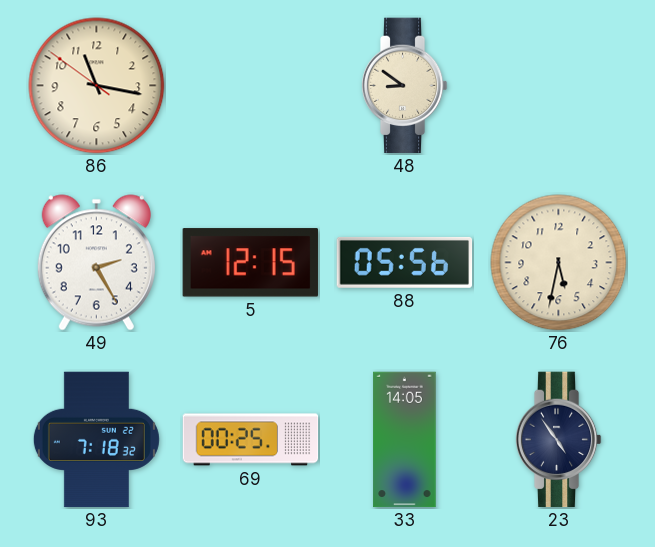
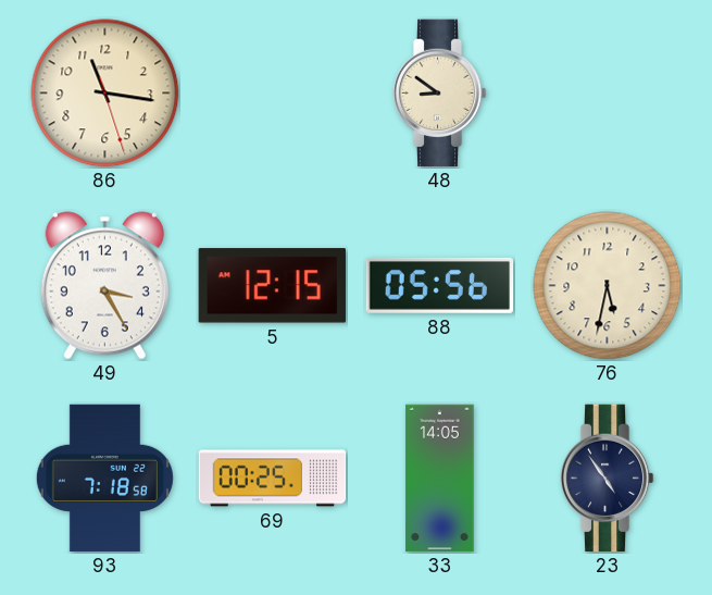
86: 11:16:51 -> 11:16:27
49: 2:25 -> 3:25
93: 7:18:32 -> 7:18:58
